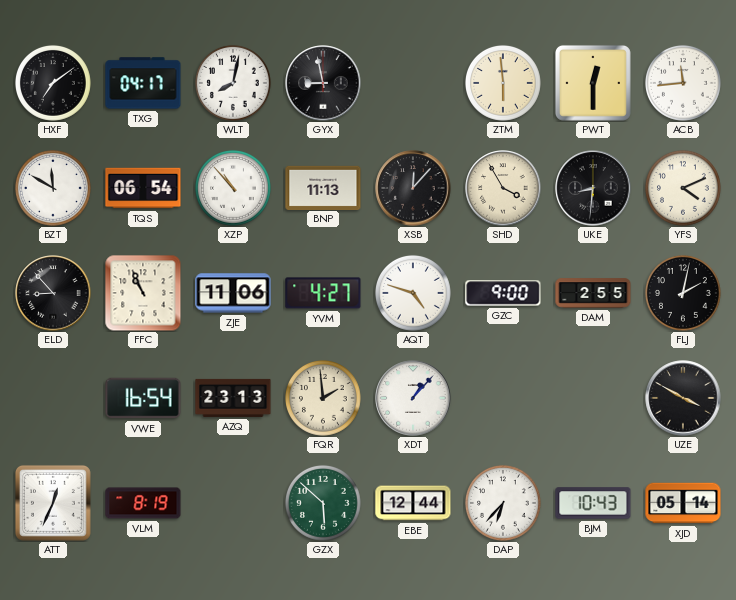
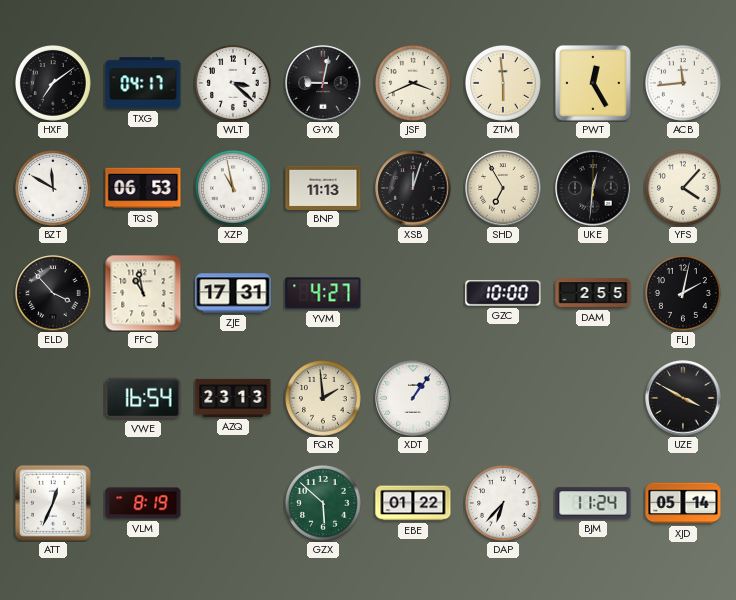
WLT: 8:02 -> 3:22
GYX: 8:58 -> 9:02
JSF: none -> 3:41
PWT: 12:30 -> 12:25
TQS: 06:54 -> 06:53
XZP: 10:53 -> 10:58
XSB: 12:07 -> 12:03
SHD: 3:55 -> 6:55
UKE: 8:31 -> 12:31
YFS: 4:11 -> 4:07
ELD: 8:53 -> 3:53
FFC: 10:56 -> 10:58
ZJE: 11:06 -> 17:31
AQT: 4:48 -> none
GZC: 9:00 -> 10:00
XDT: 1:07 -> 1:06
EBE: 12:44 -> 01:22
BJM: 10:43 -> 11:24
